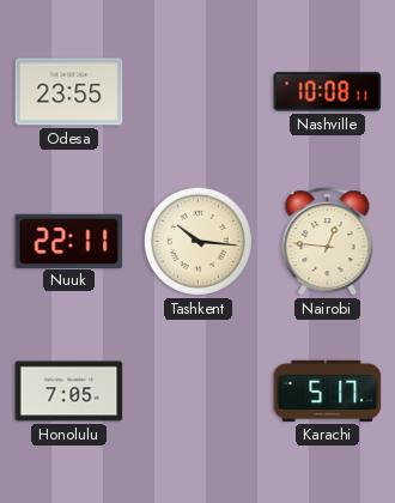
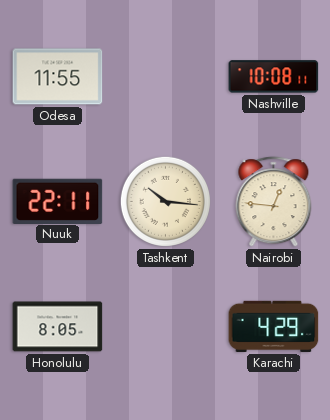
Odesa: 23:55 -> 11:55
Honolulu: 7:05 -> 8:05
Karachi: 5:17 -> 4:29
